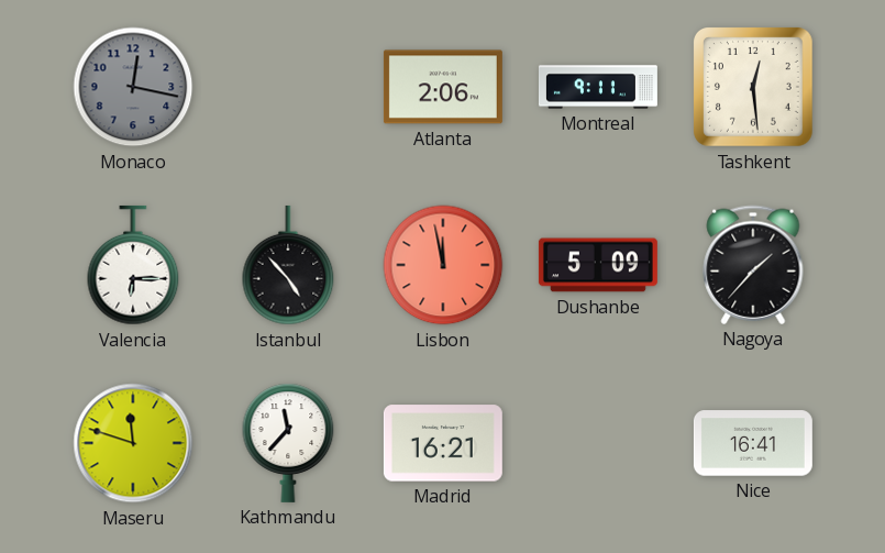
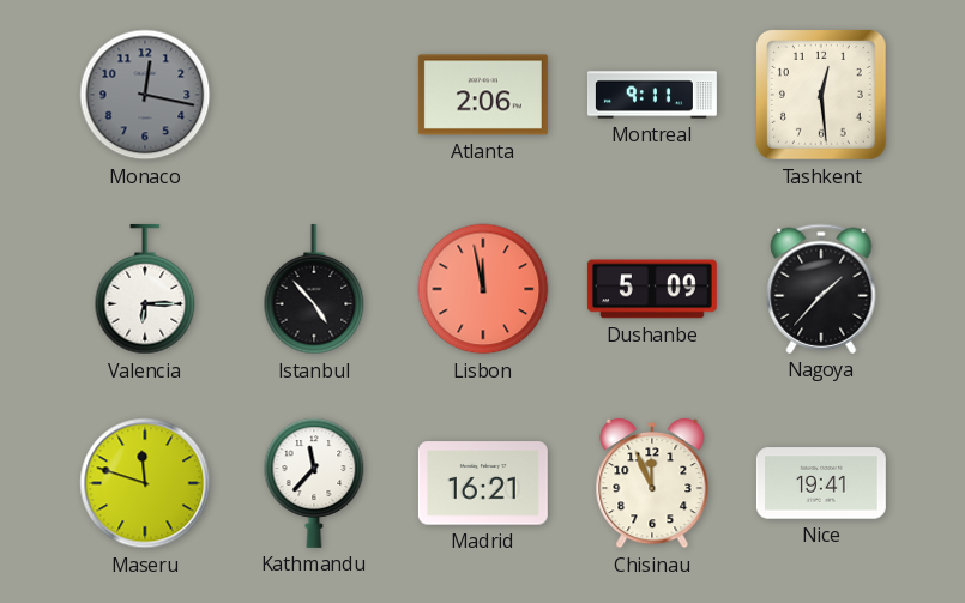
Chisinau: none -> 11:56
Nice: 16:41 -> 19:41
